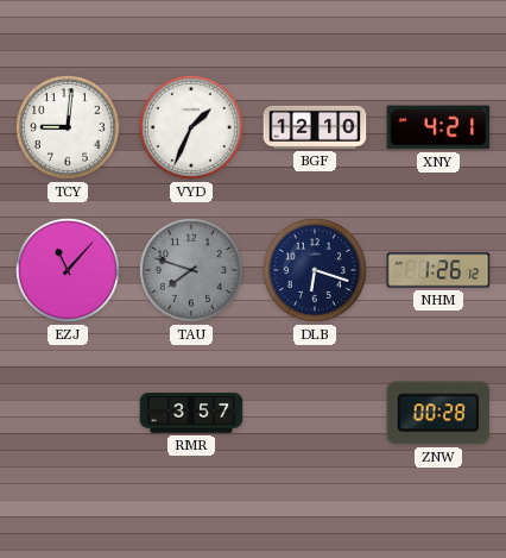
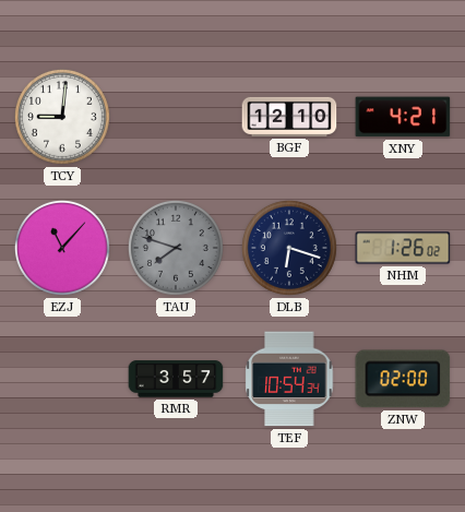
VYD: 1:34 -> none
NHM: 1:26:12 -> 1:26:02
TEF: none -> 10:54
ZNW: 00:28 -> 02:00
